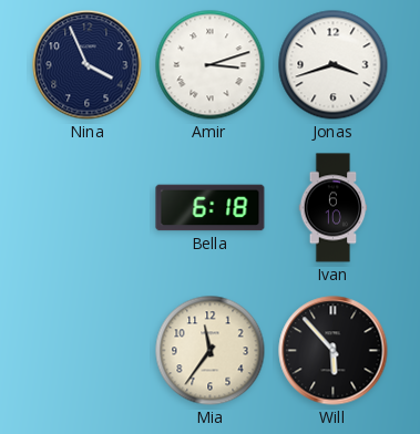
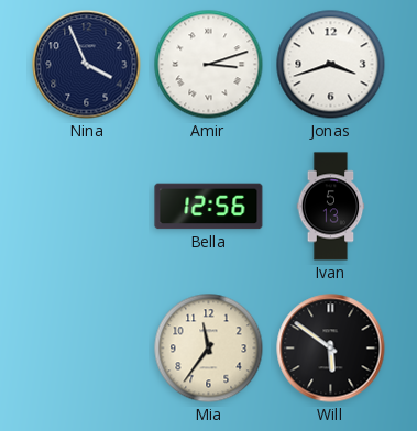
Bella: 6:18 -> 12:56
Ivan: 6:10 -> 5:13
Will: 5:53 -> 5:51
